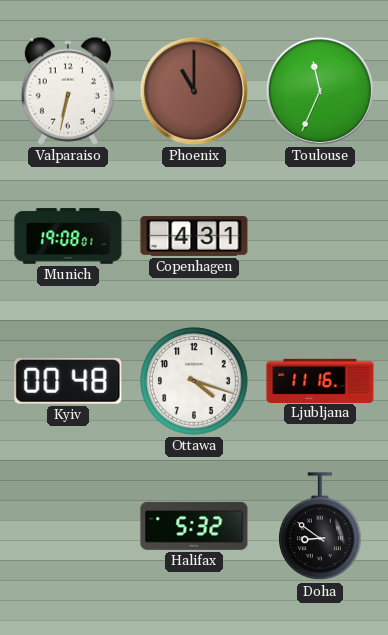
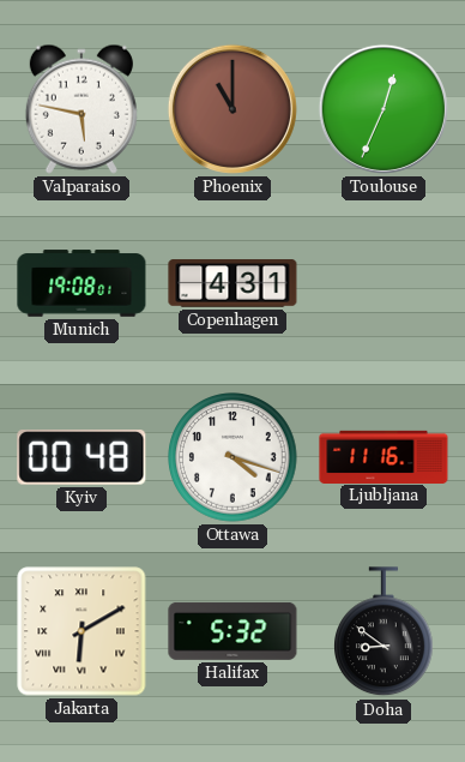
Valparaiso: 6:32 -> 5:47
Toulouse: 11:34 -> 12:34
Jakarta: none -> 6:10
